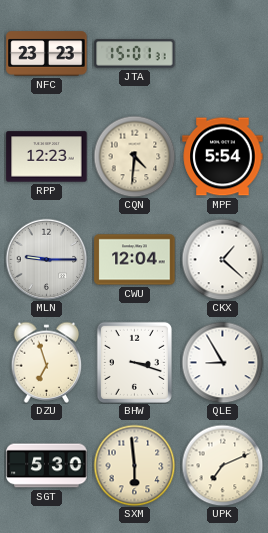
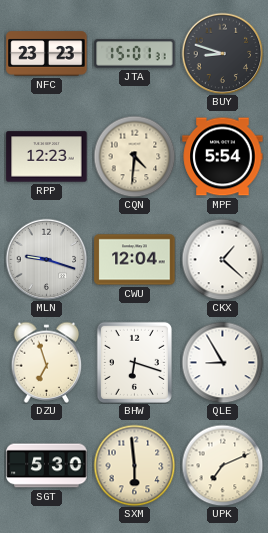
BUY: none -> 8:48
MLN: 9:15 -> 9:18
BHW: 3:18 -> 6:18
